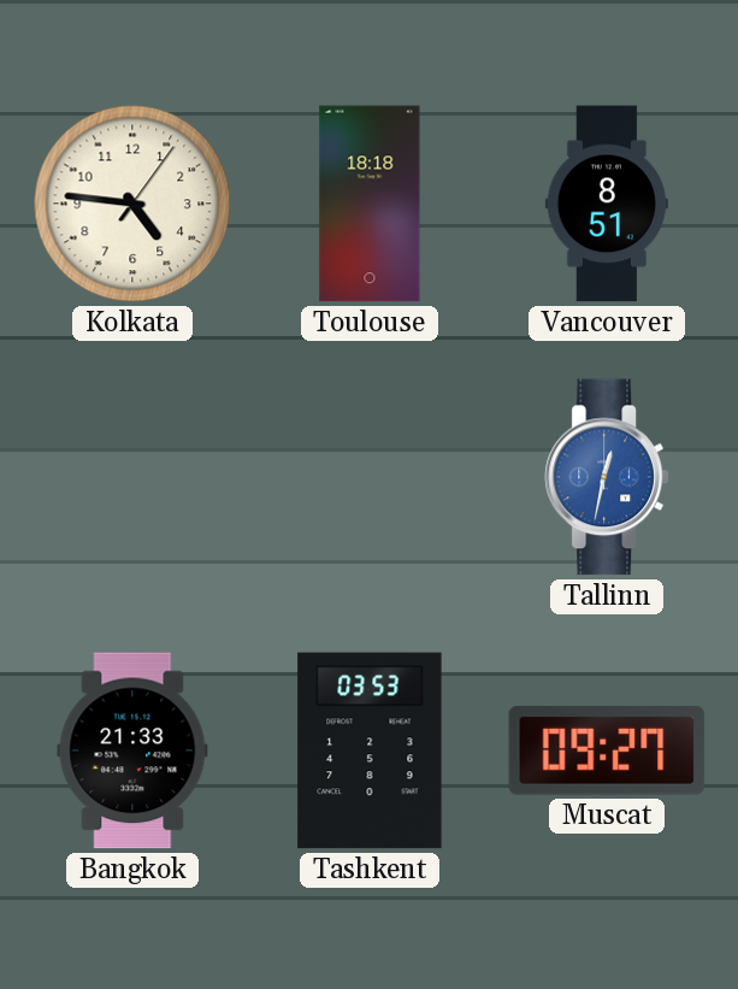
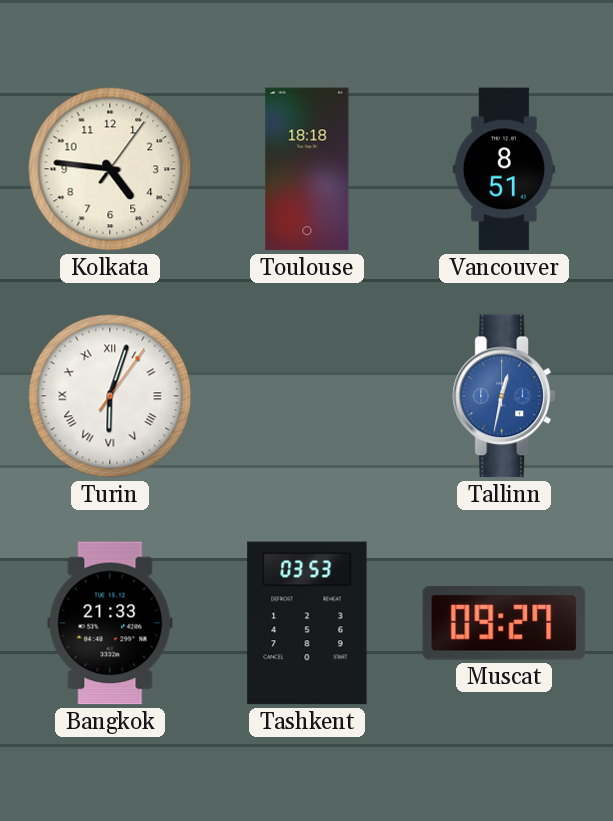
Turin: none -> 6:03
